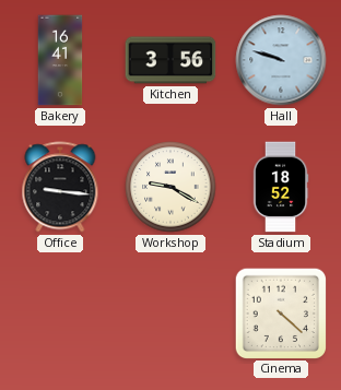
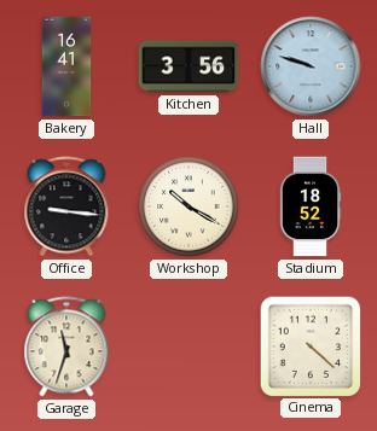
Workshop: 9:20 -> 10:20
Garage: none -> 11:33
